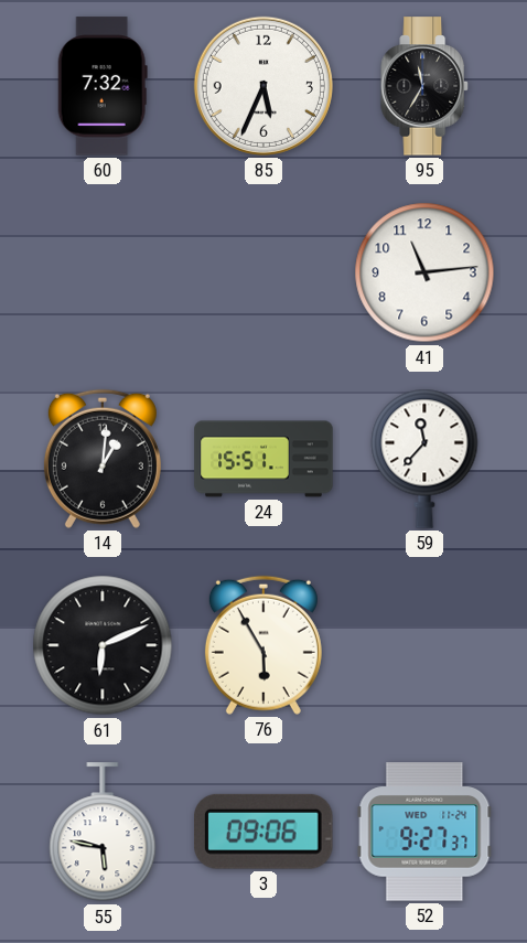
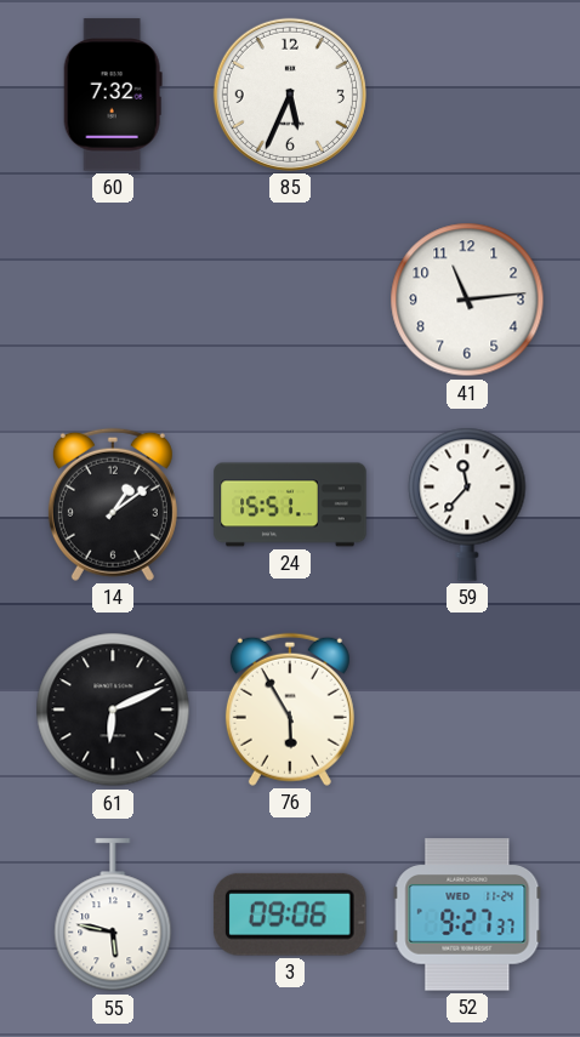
95: 11:35 -> none
14: 1:01 -> 1:09
